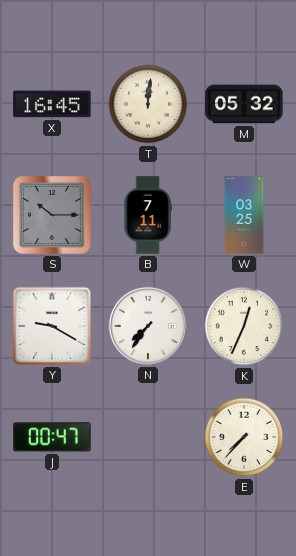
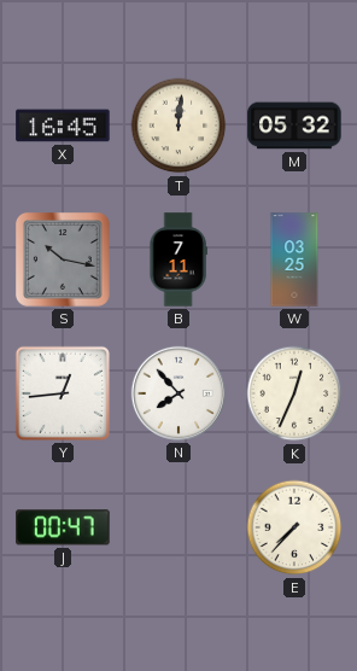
S: 10:15 -> 10:17
Y: 9:20 -> 12:44
N: 7:36 -> 7:53
